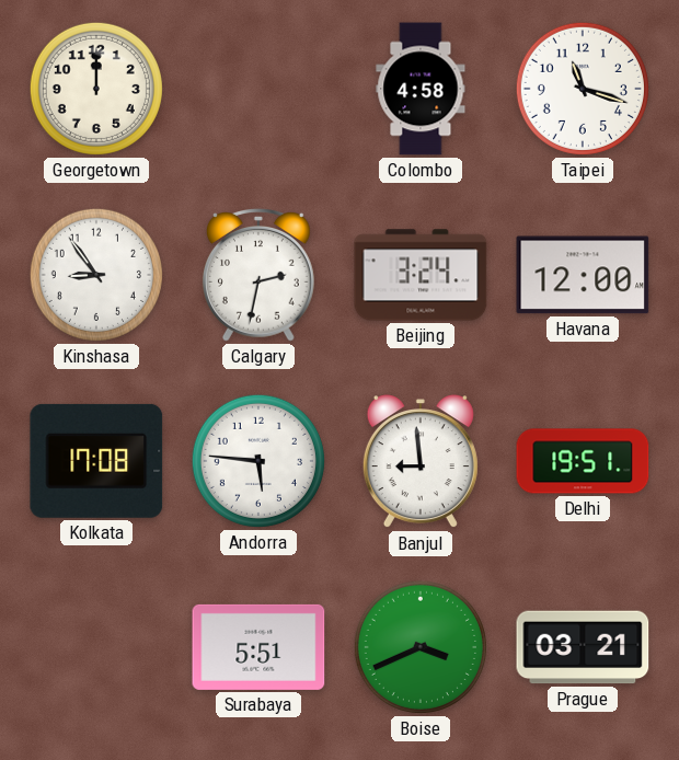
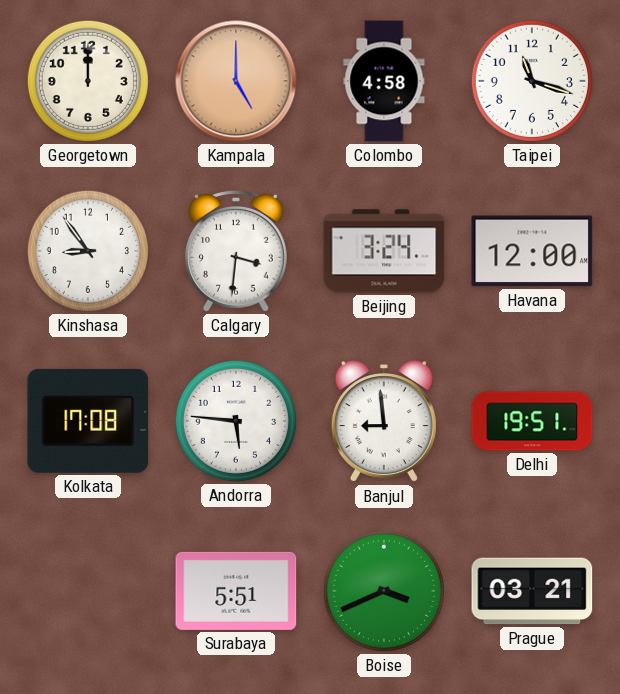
Kampala: none -> 5:00
Calgary: 2:32 -> 3:31
